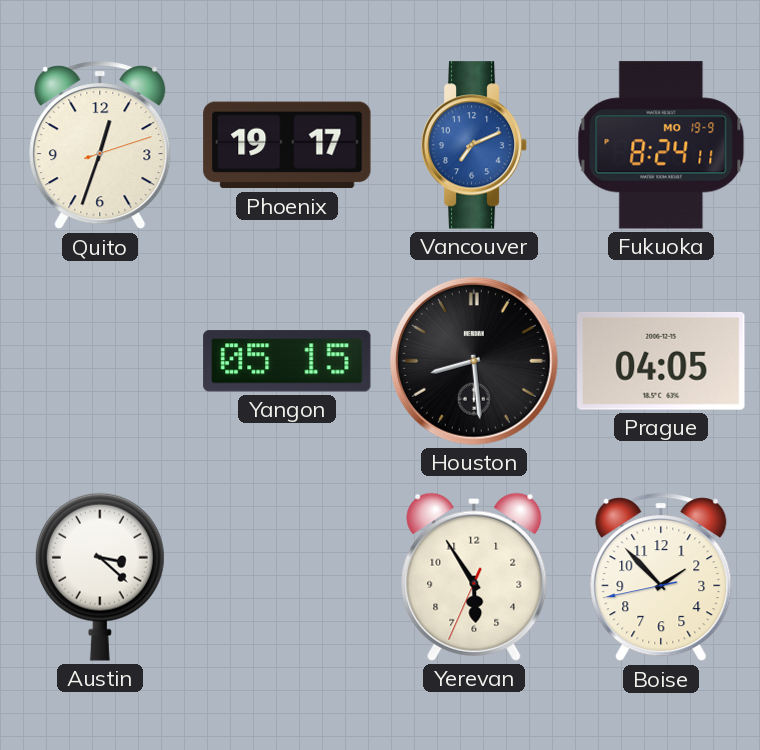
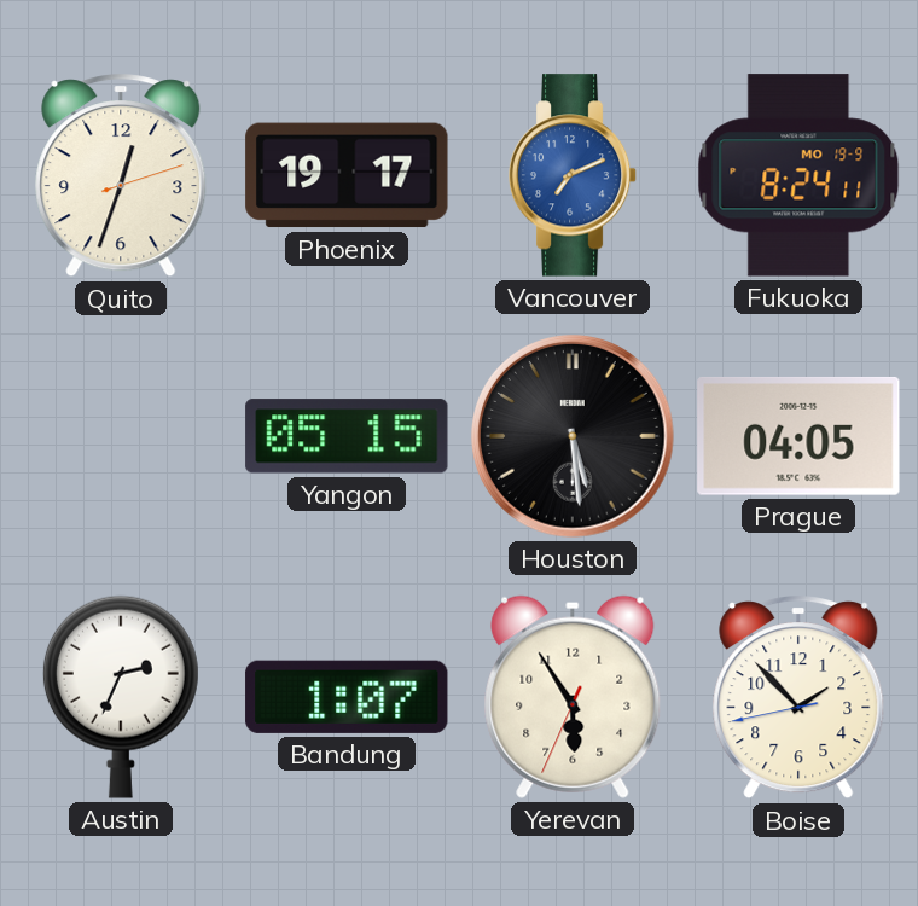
Houston: 8:29 -> 5:29
Austin: 3:22 -> 2:34
Bandung: none -> 1:07
